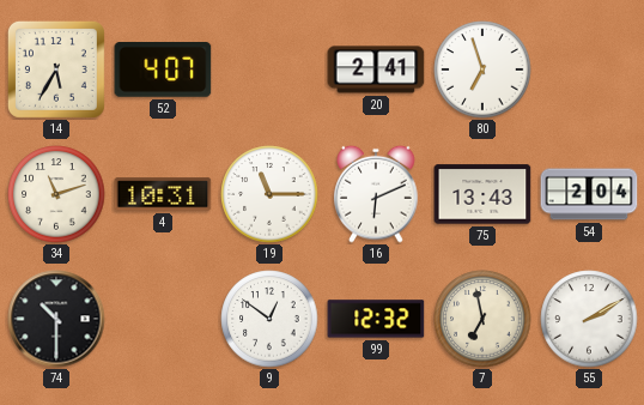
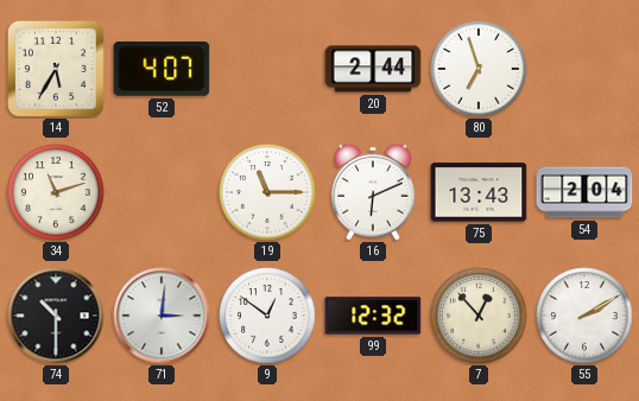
20: 2:41 -> 2:44
4: 10:31 -> none
71: none -> 3:01
7: 6:58 -> 12:53
